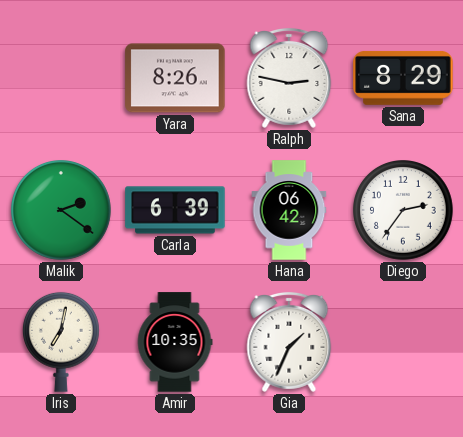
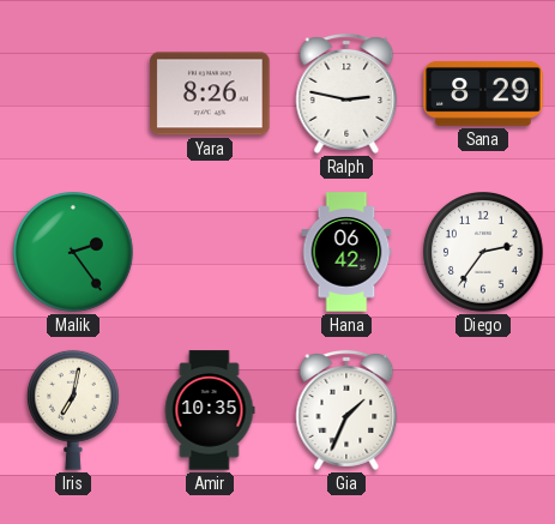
Malik: 2:21 -> 2:24
Carla: 6:39 -> none
